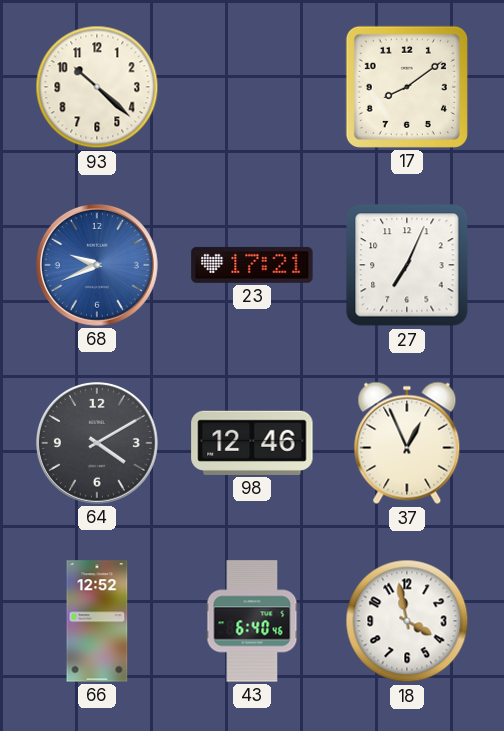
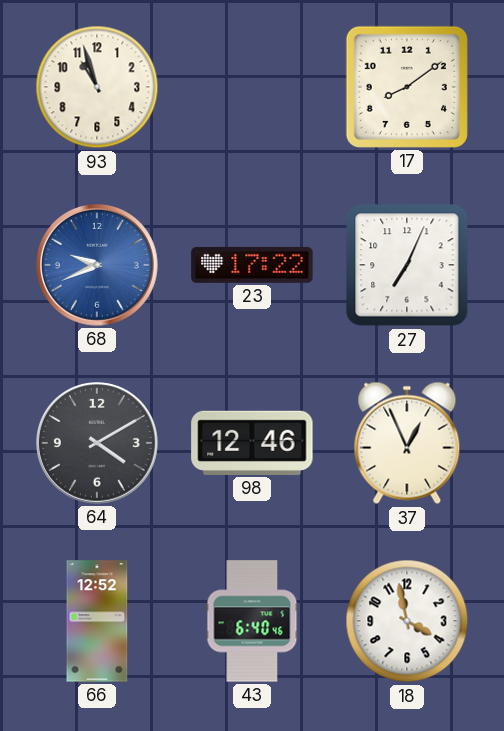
93: 10:22 -> 10:57
23: 17:21 -> 17:22
